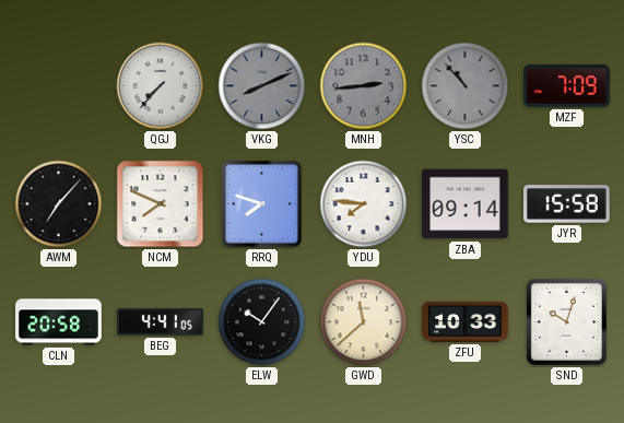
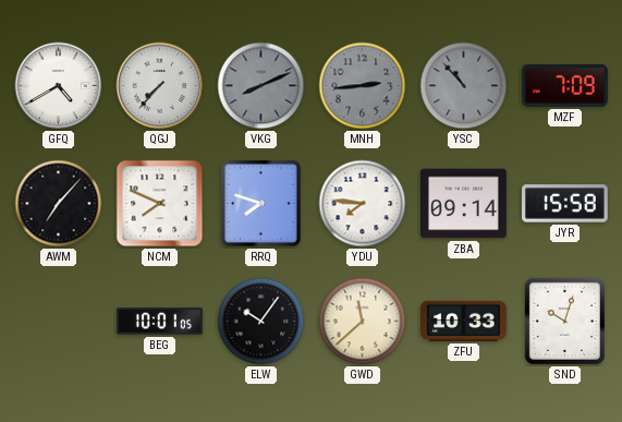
GFQ: none -> 4:40
CLN: 20:58 -> none
BEG: 4:41 -> 10:01
